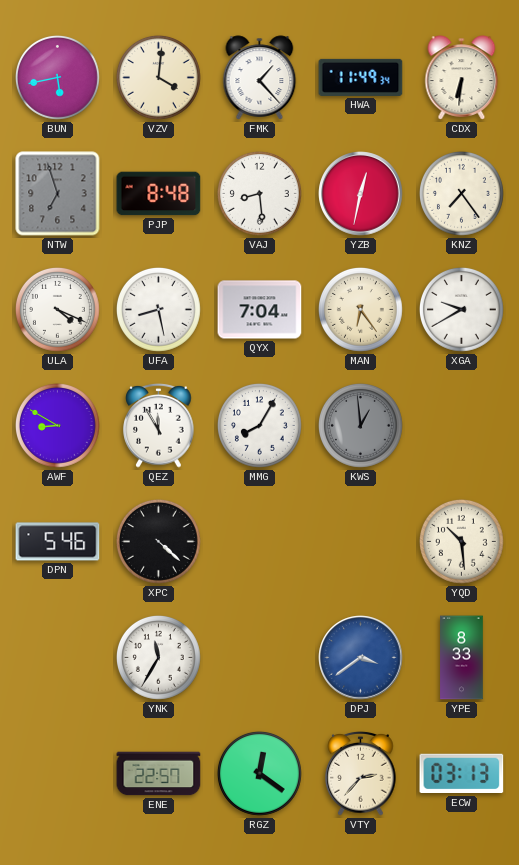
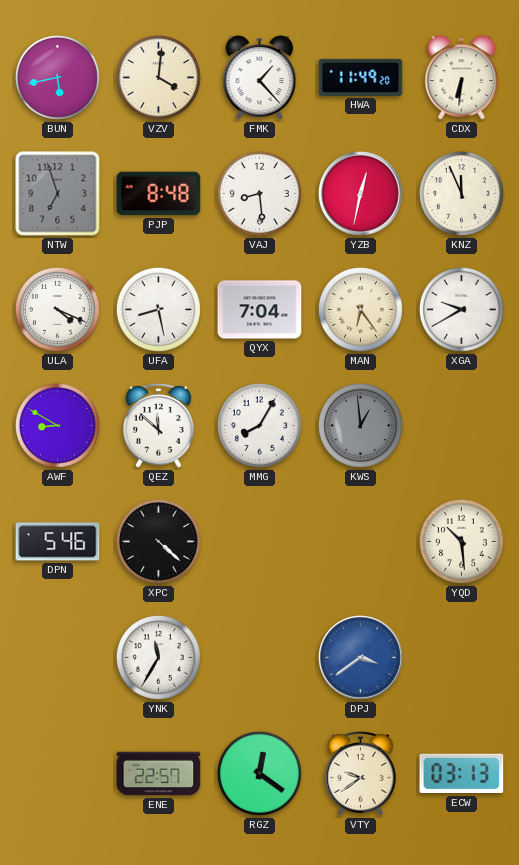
HWA: 11:49:34 -> 11:49:20
KNZ: 7:24 -> 11:56
QEZ: 11:55 -> 11:52
YPE: 8:33 -> none
VTY: 2:37 -> 9:39
